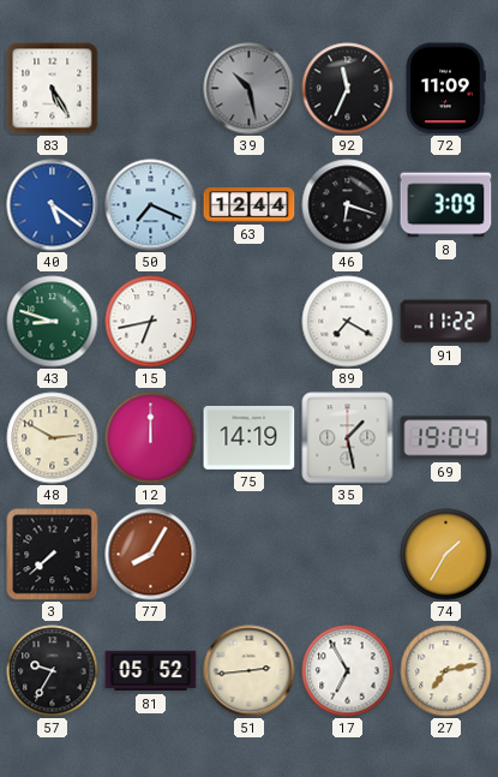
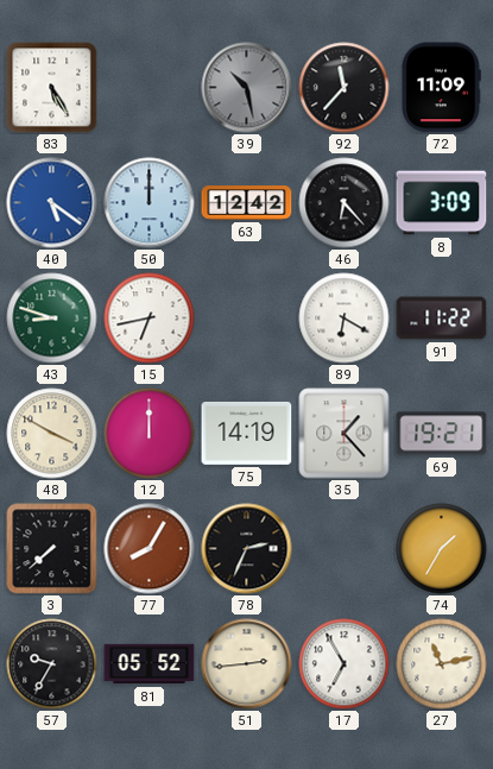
92: 11:34 -> 11:37
50: 7:19 -> 12:00
63: 12:44 -> 12:42
46: 6:18 -> 6:23
89: 7:20 -> 6:20
48: 2:50 -> 3:50
35: 1:28 -> 1:23
69: 19:04 -> 19:21
78: none -> 2:34
27: 7:13 -> 11:13
